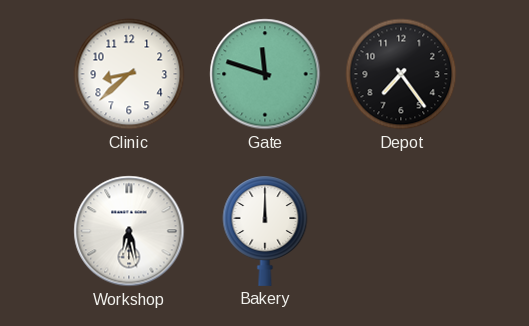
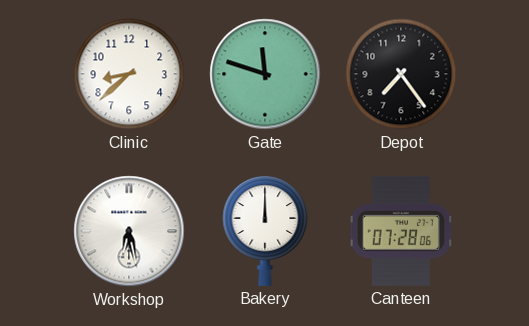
Canteen: none -> 07:28
